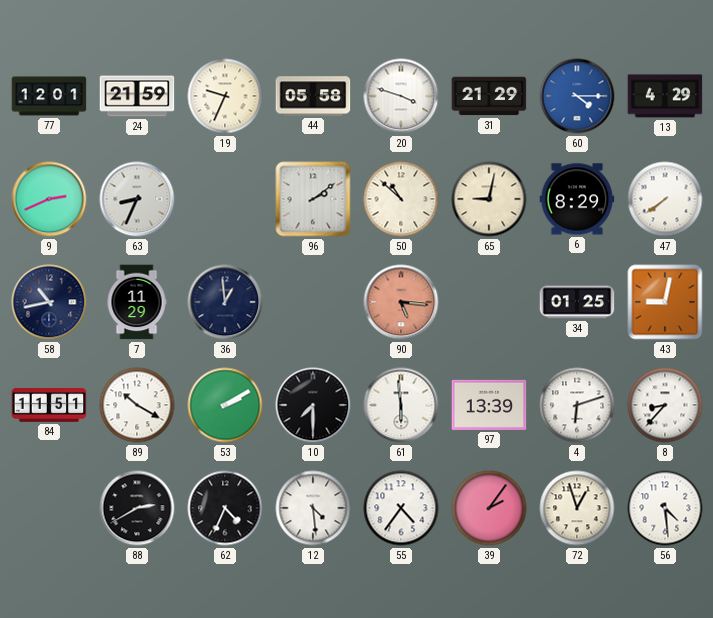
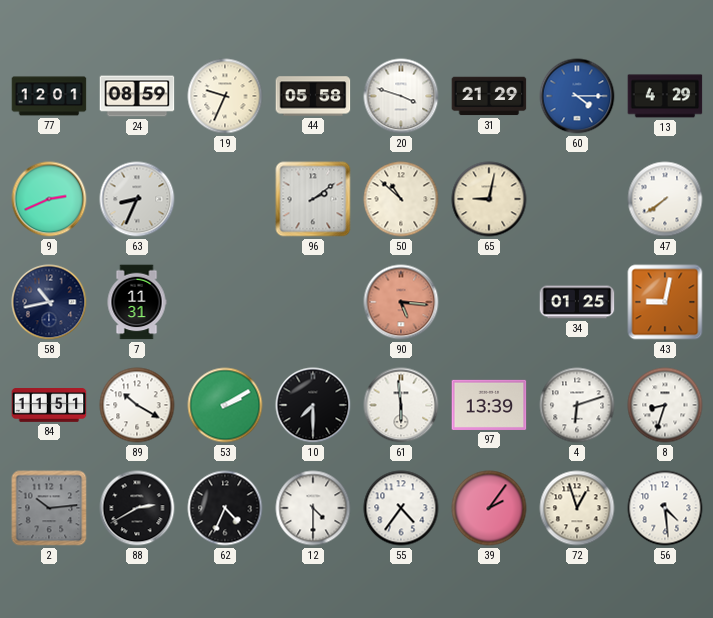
24: 21:59 -> 08:59
6: 8:29 -> none
7: 11:29 -> 11:31
36: 12:59 -> none
8: 8:37 -> 8:33
2: none -> 10:14
12: 4:29 -> 4:30
